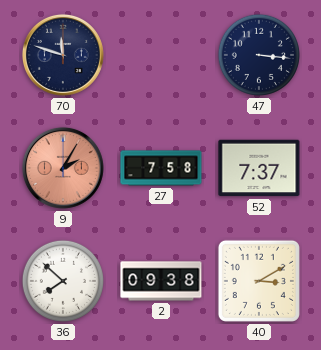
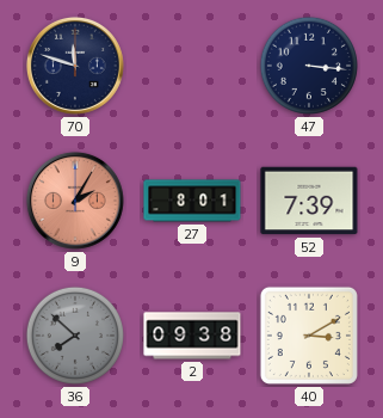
27: 7:58 -> 8:01
52: 7:37 -> 7:39
36 dial: white -> grey
